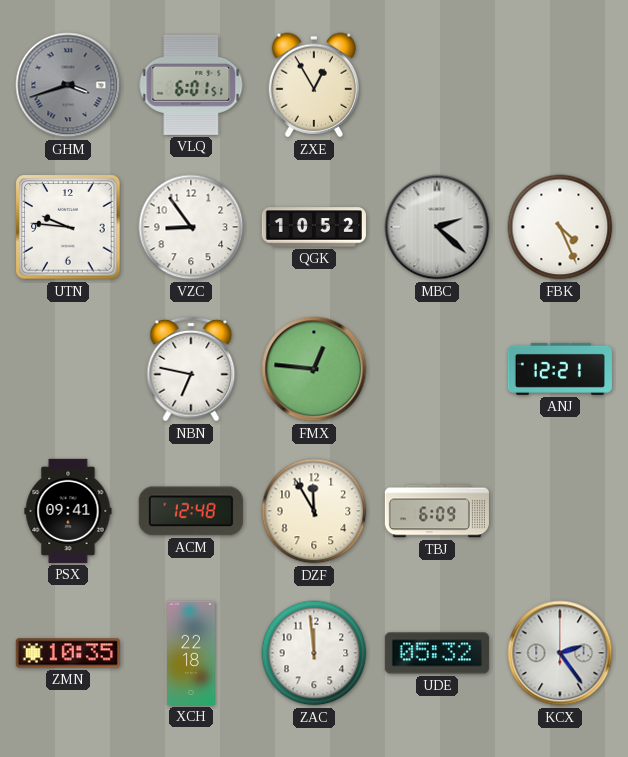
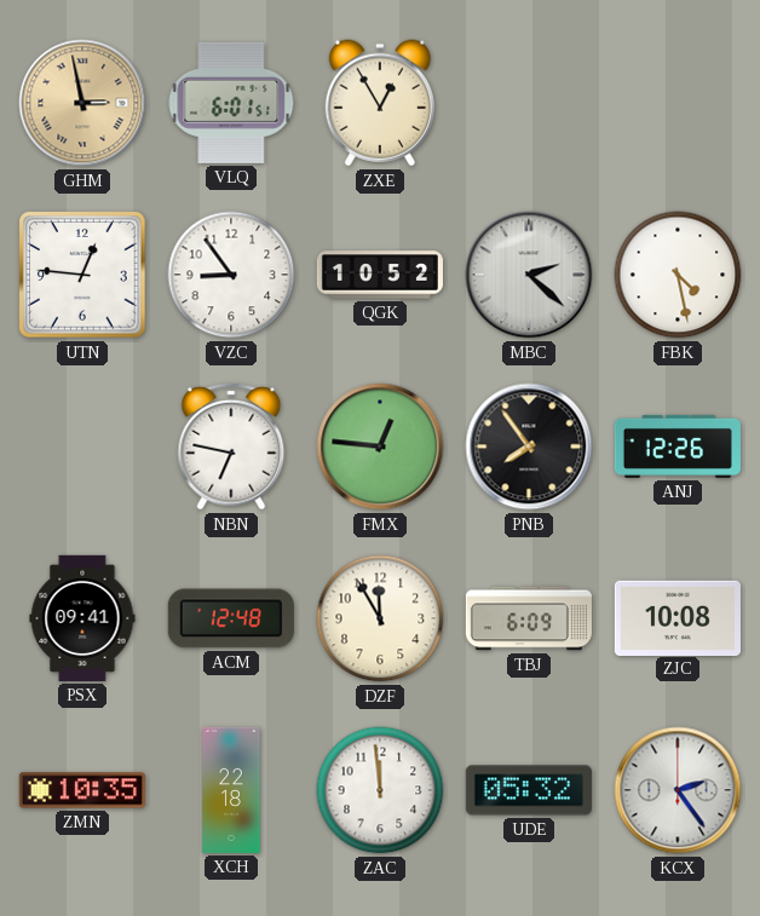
GHM: 3:42 -> 2:58
GHM dial: grey -> champagne
UTN: 9:46 -> 12:46
FBK: 4:26 -> 4:28
PNB: none -> 7:54
ANJ: 12:21 -> 12:26
ZJC: none -> 10:08
